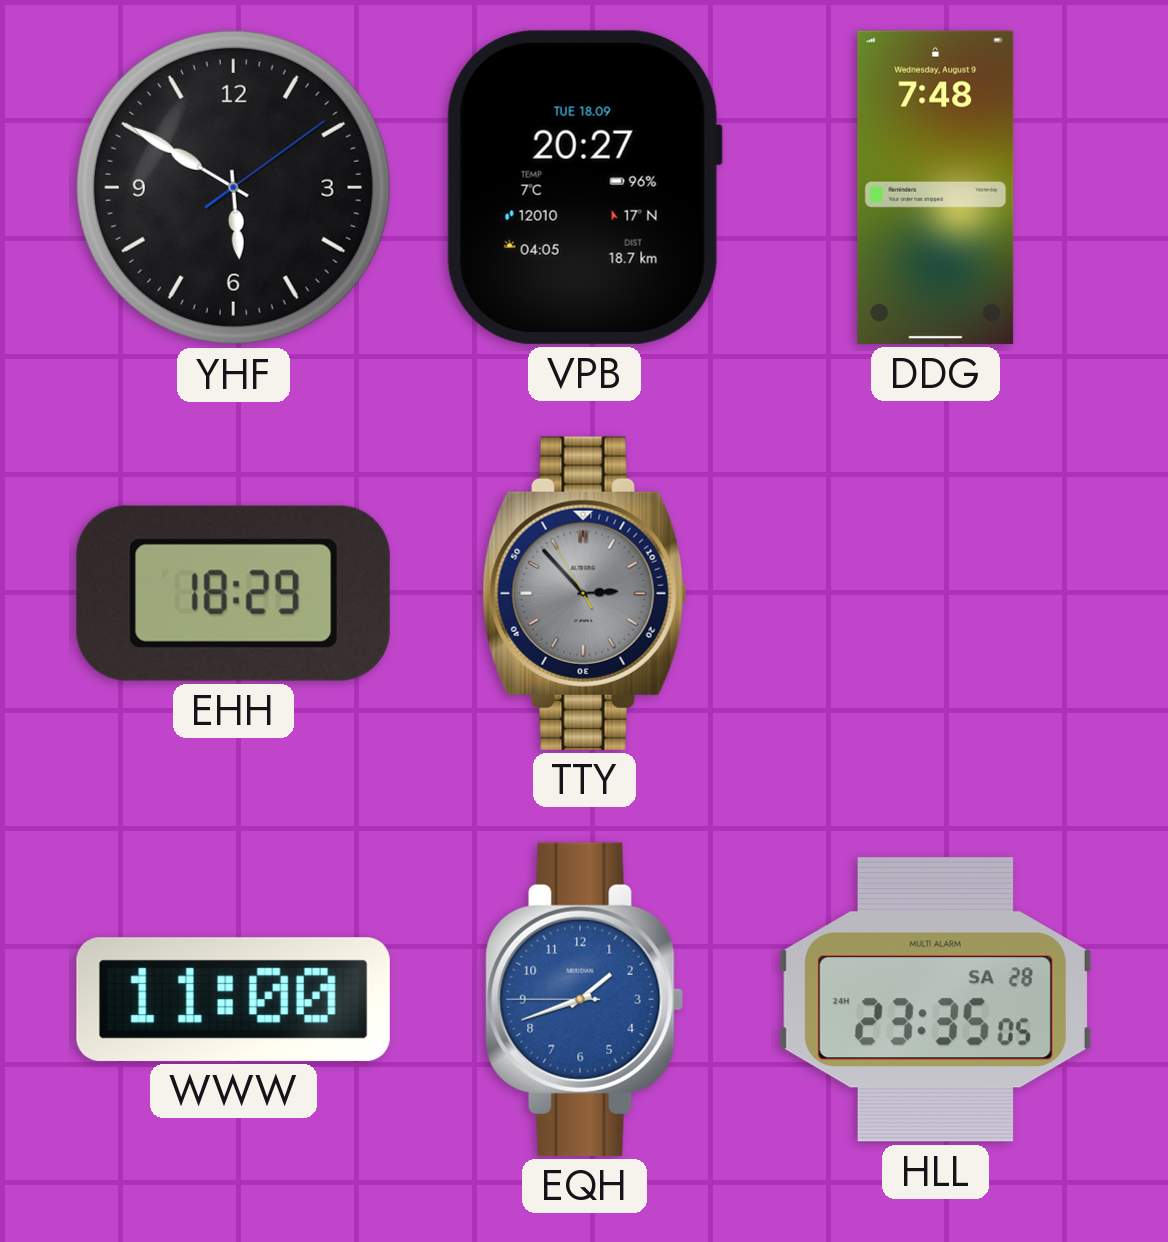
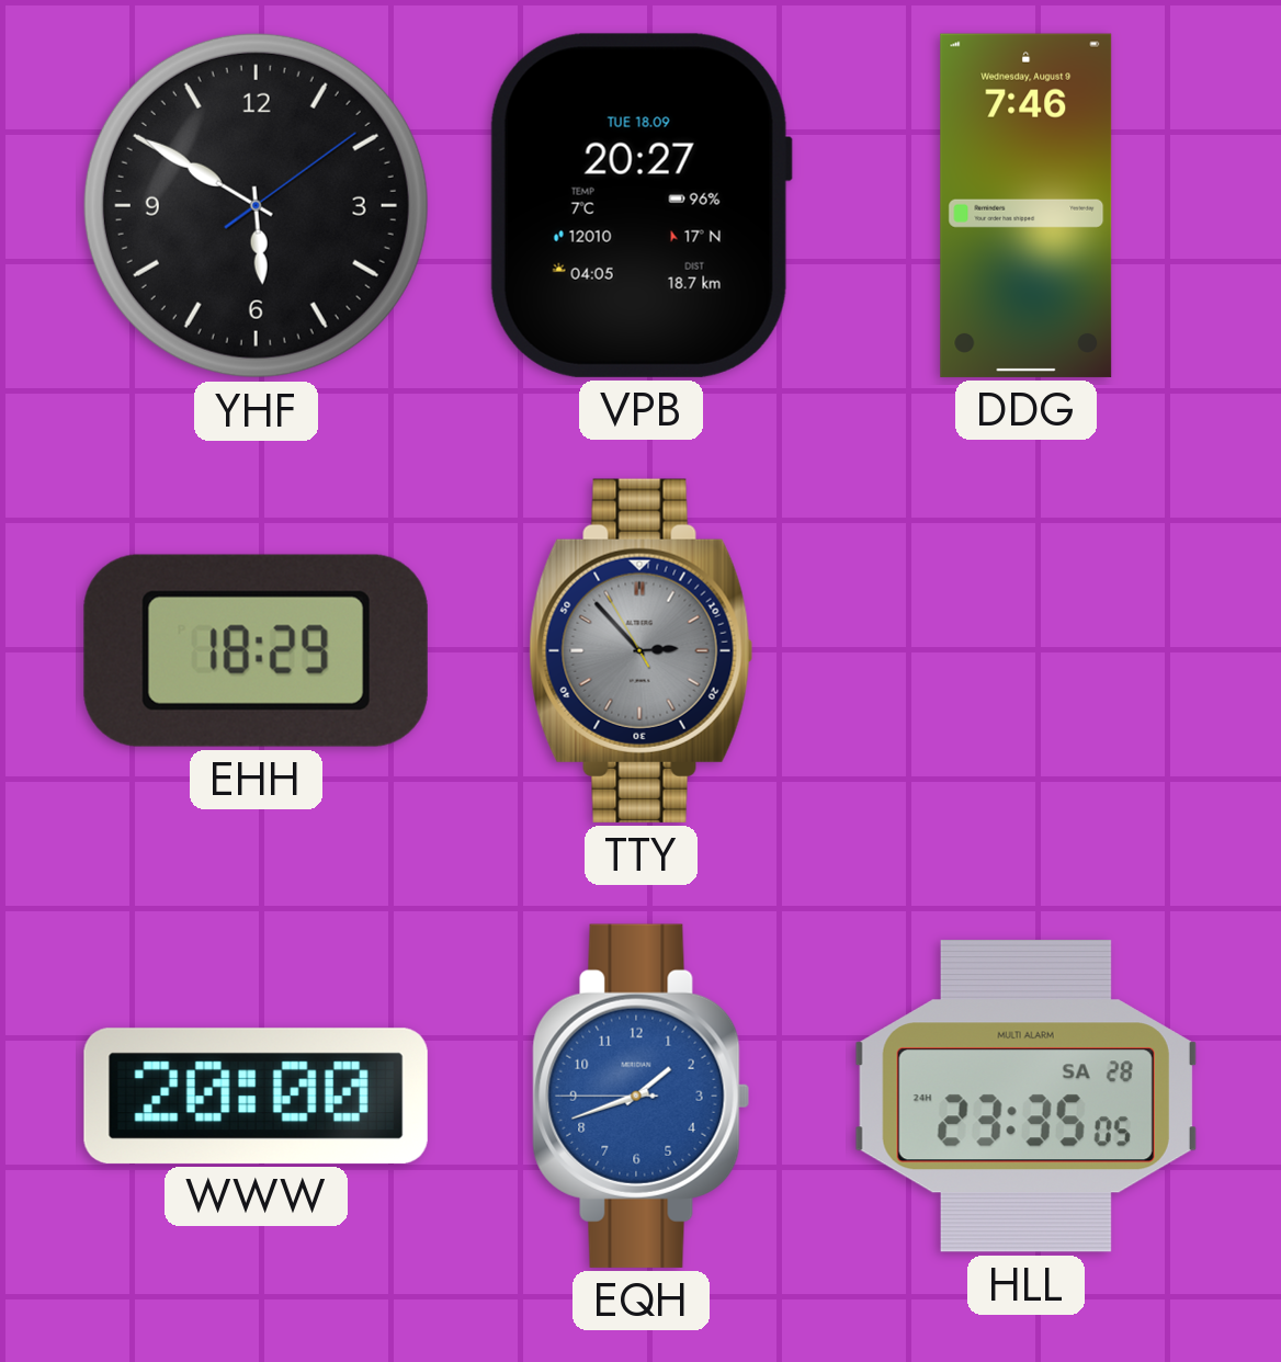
DDG: 7:48 -> 7:46
WWW: 11:00 -> 20:00
